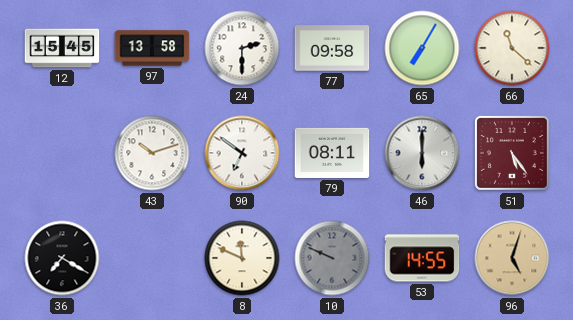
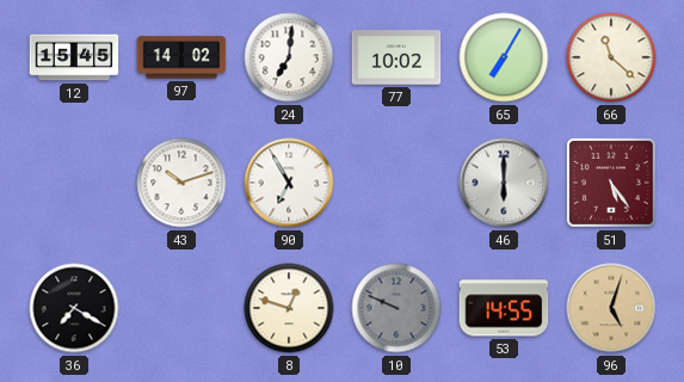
97: 13:58 -> 14:02
24: 2:30 -> 7:01
77: 09:58 -> 10:02
90: 6:51 -> 6:55
79: 08:11 -> none
8: 11:49 -> 12:48
